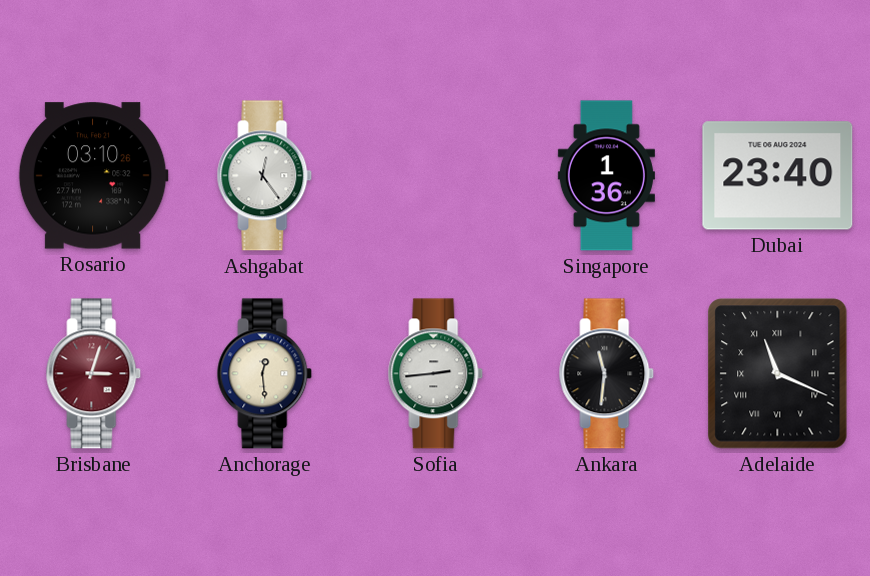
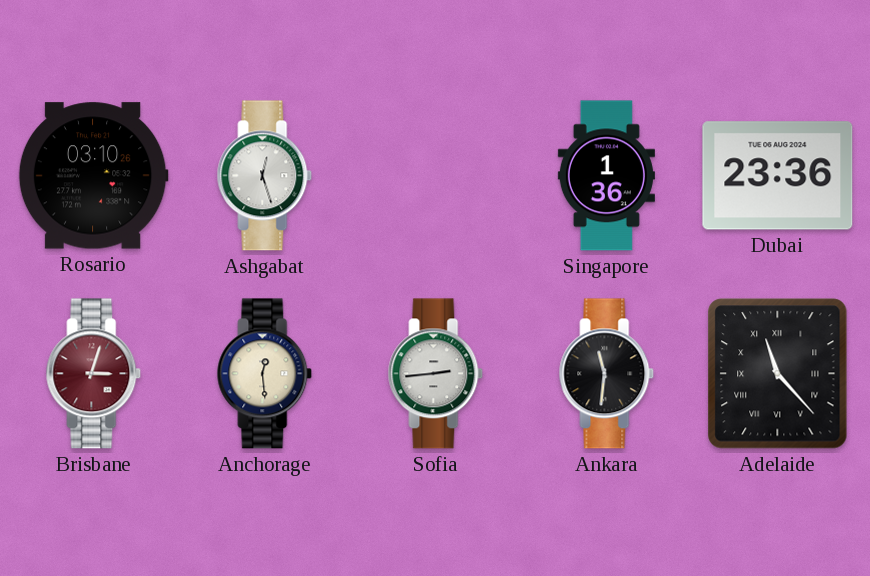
Ashgabat: 12:24 -> 12:27
Dubai: 23:40 -> 23:36
Adelaide: 11:19 -> 11:23
